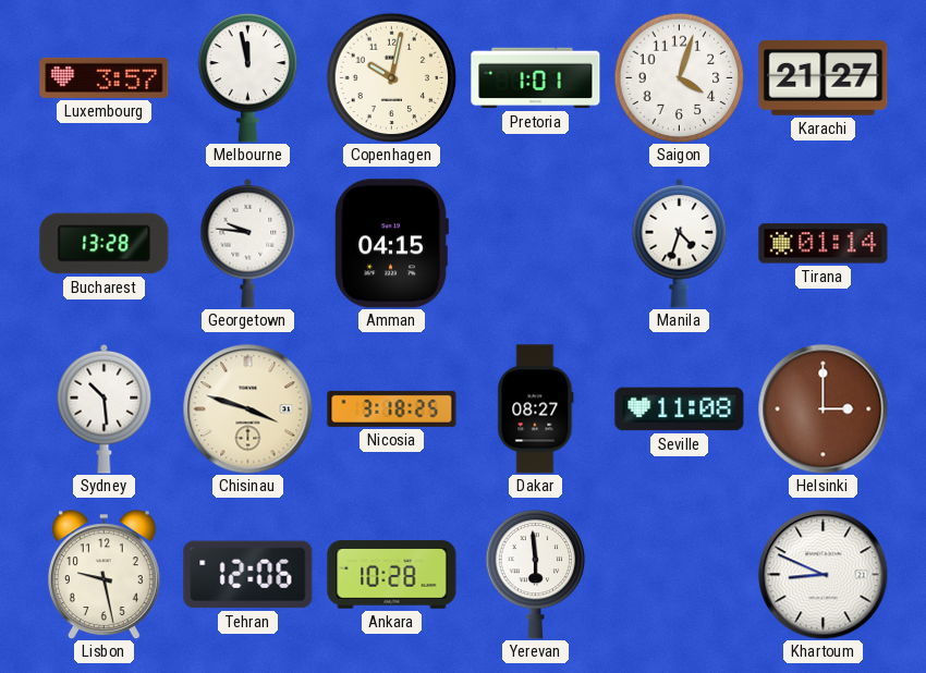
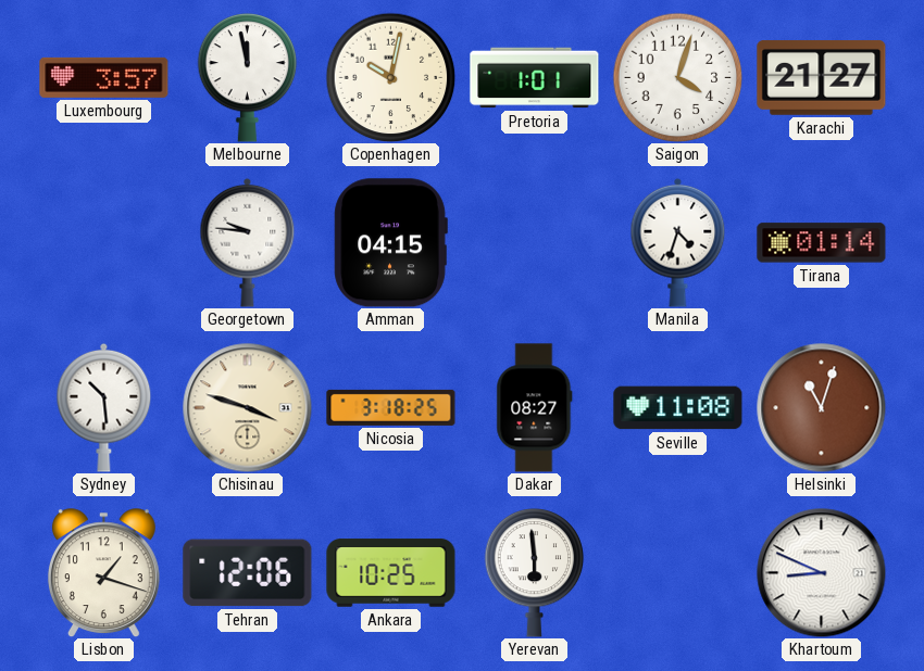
Bucharest: 13:28 -> none
Helsinki: 3:00 -> 11:03
Lisbon: 9:28 -> 1:18
Ankara: 10:28 -> 10:25
